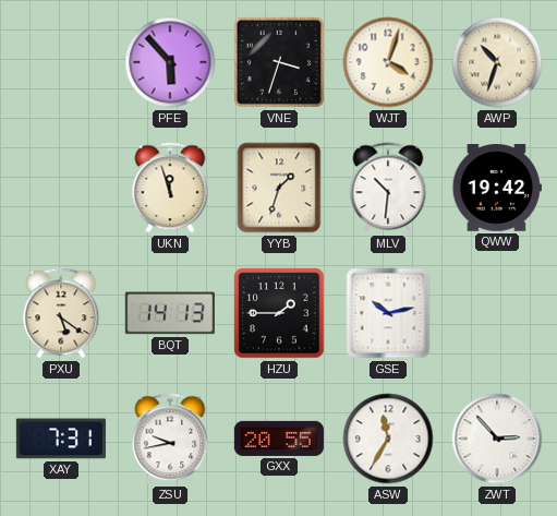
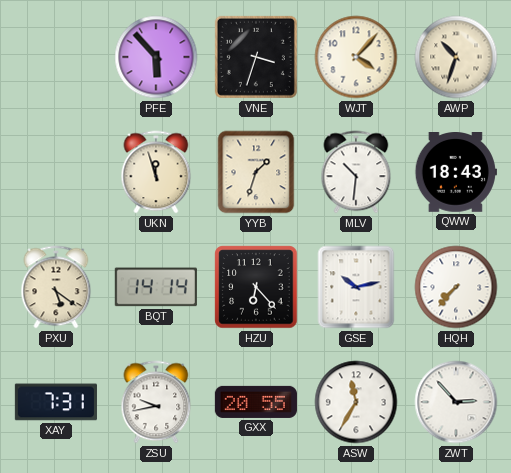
WJT: 4:03 -> 4:07
QWW: 19:42 -> 18:43
BQT: 14:13 -> 14:14
HZU: 1:45 -> 6:23
HQH: none -> 7:37
